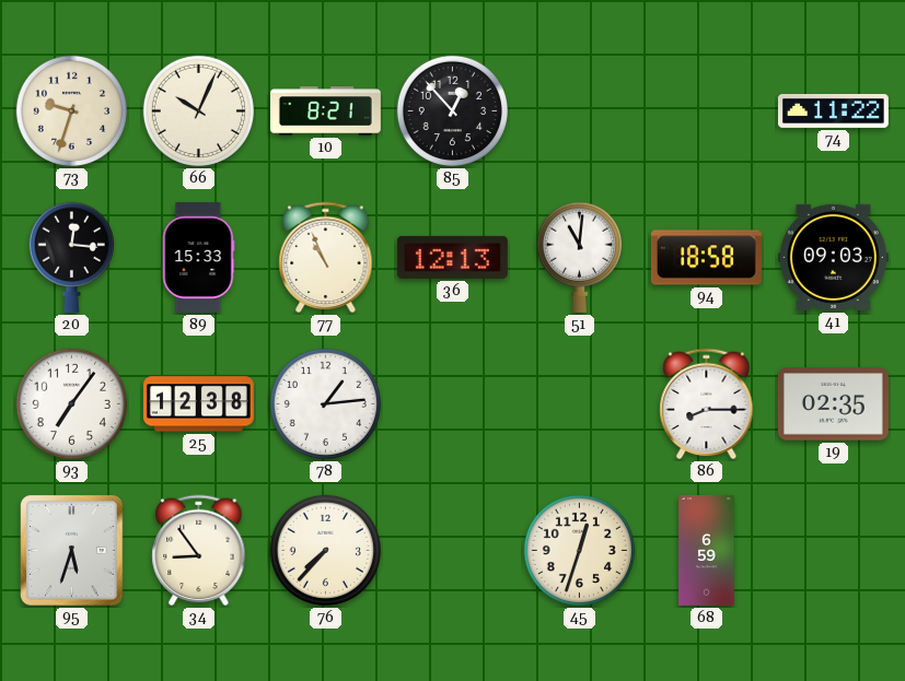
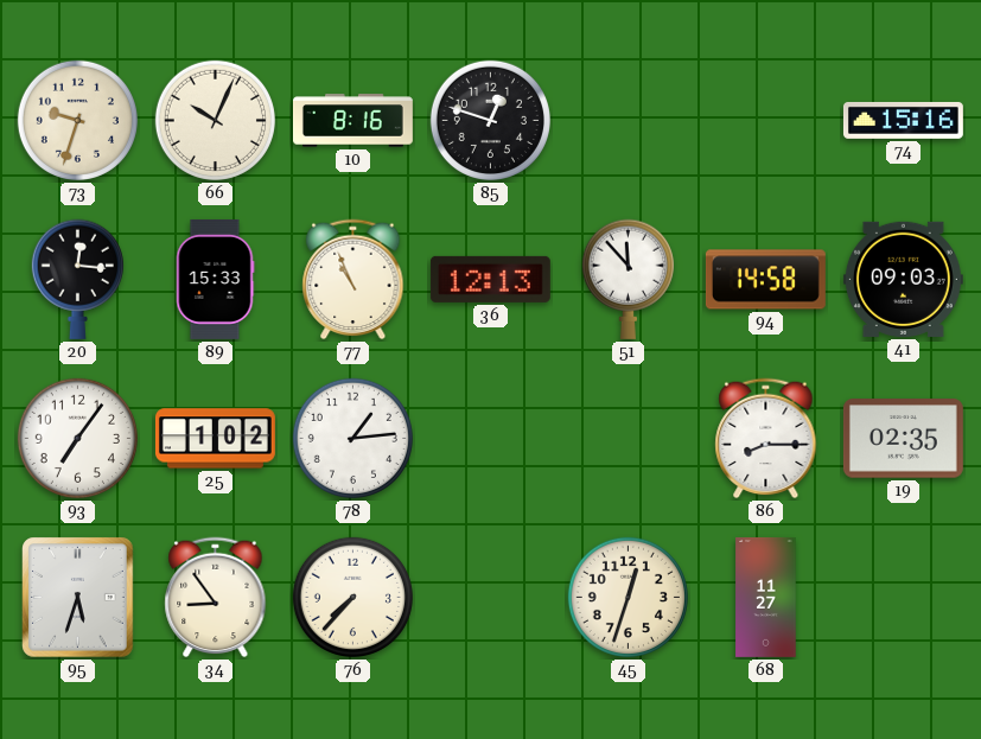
10: 8:21 -> 8:16
85: 12:53 -> 12:48
74: 11:22 -> 15:16
51: 11:01 -> 11:53
94: 18:58 -> 14:58
25: 12:38 -> 1:02
68: 6:59 -> 11:27
